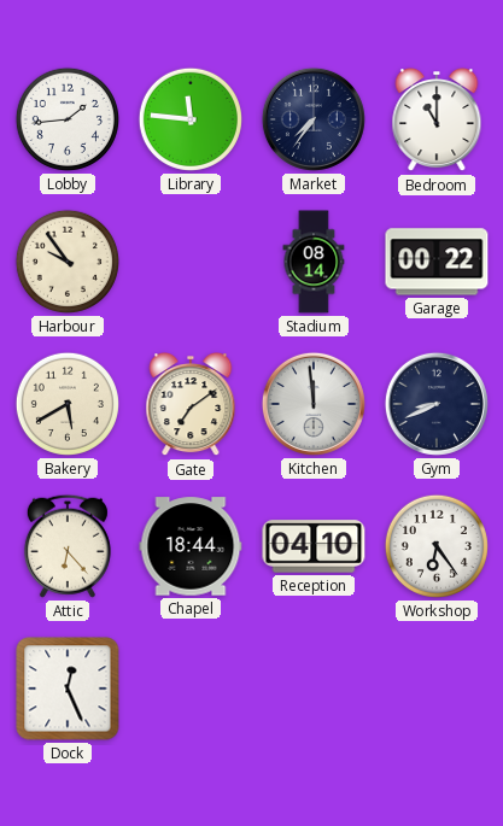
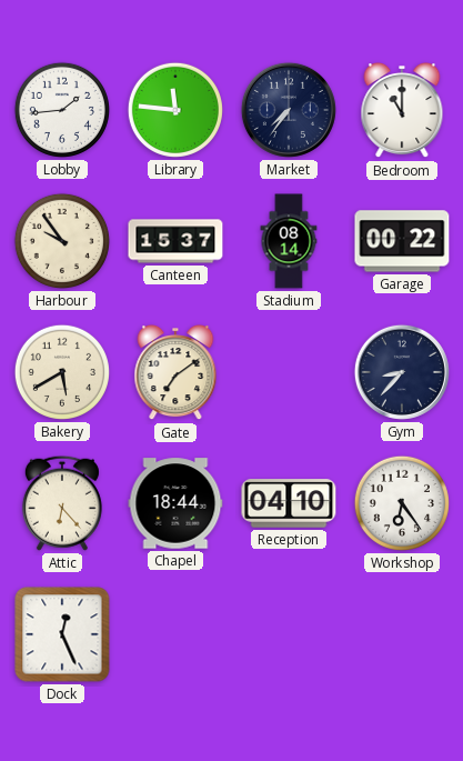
Canteen: none -> 15:37
Kitchen: 11:59 -> none
Gym: 8:41 -> 8:37
